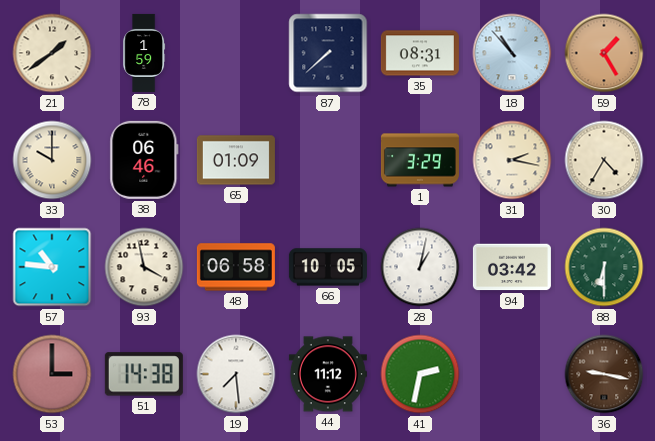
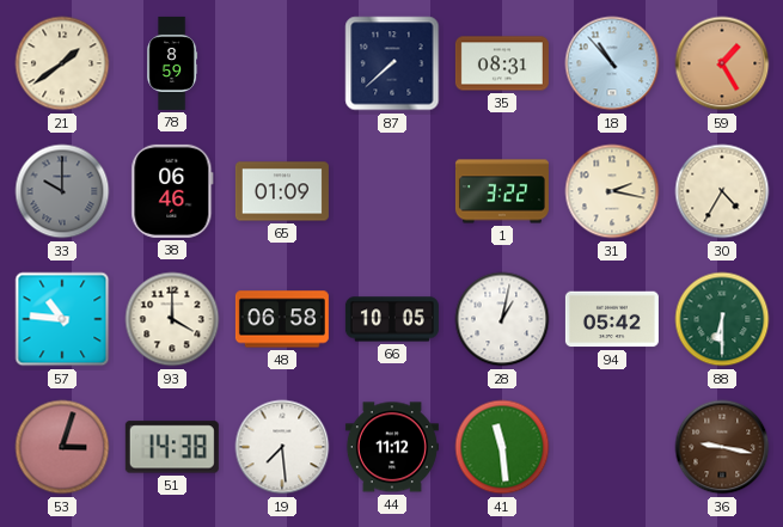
78: 1:59 -> 8:59
33 dial: cream -> grey
1: 3:29 -> 3:22
93: 3:58 -> 4:00
94: 03:42 -> 05:42
53: 3:00 -> 3:03
41: 2:32 -> 11:29
